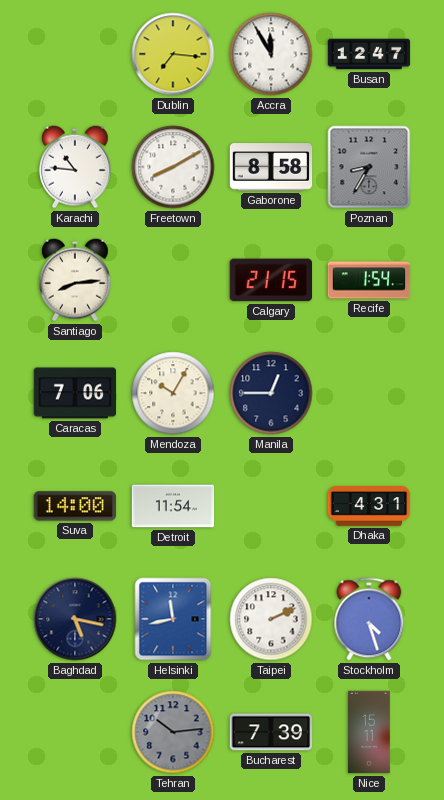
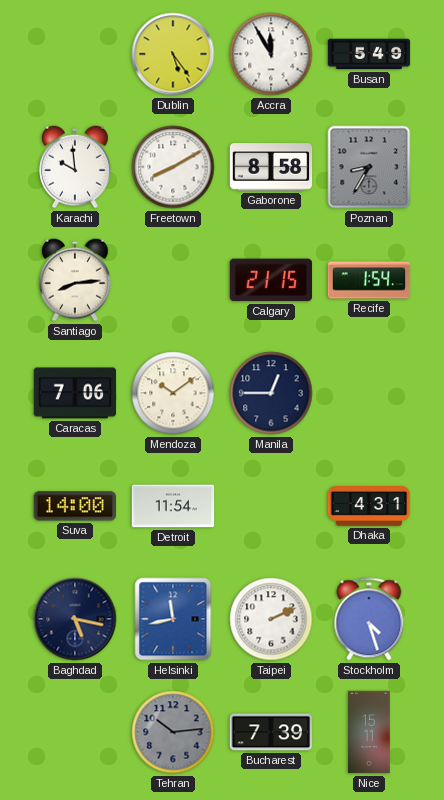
Dublin: 7:16 -> 5:24
Busan: 12:47 -> 5:49
Karachi: 10:46 -> 9:59
Mendoza: 10:05 -> 10:09
